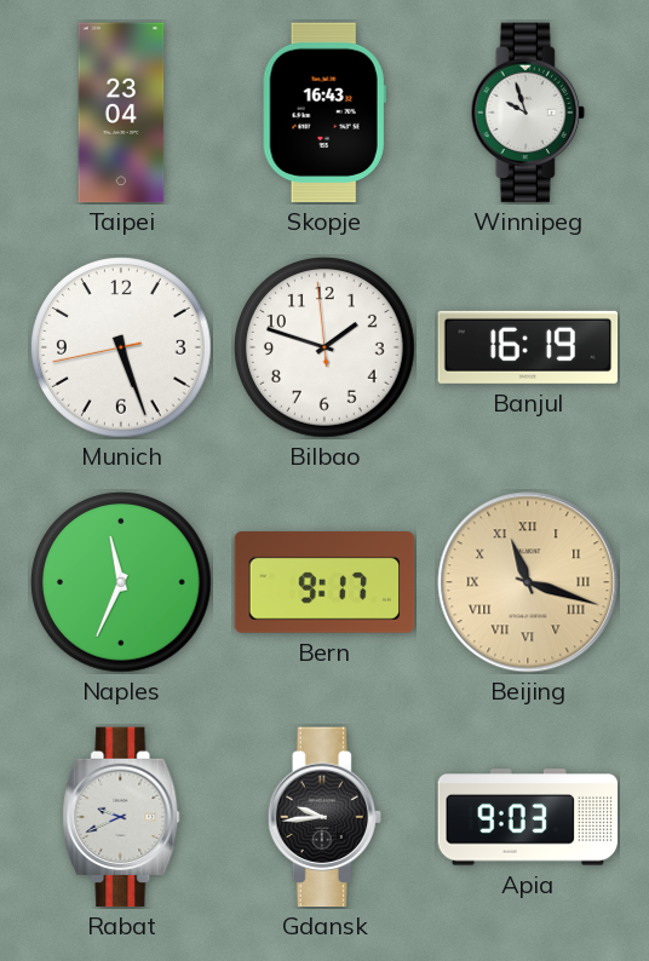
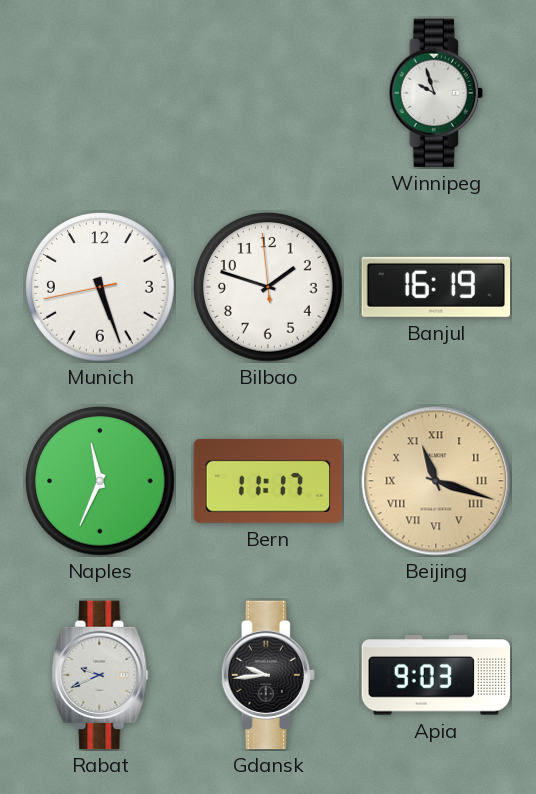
Taipei: 23:04 -> none
Skopje: 16:43 -> none
Bern: 9:17 -> 11:17
